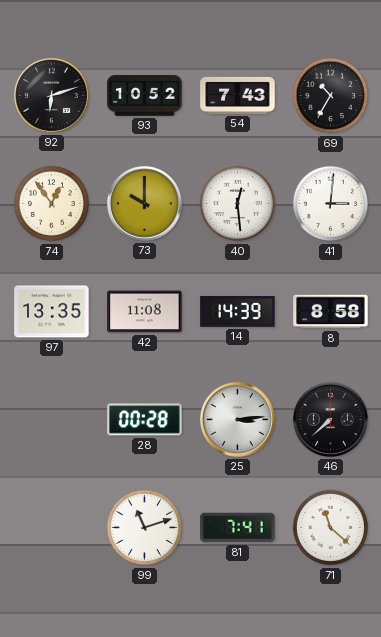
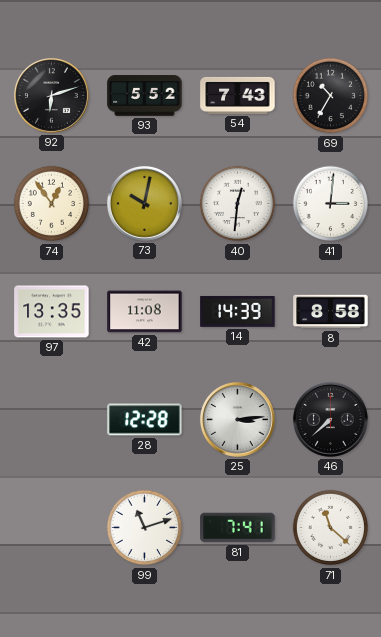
93: 10:52 -> 5:52
73: 10:00 -> 10:02
40: 12:29 -> 12:31
28: 00:28 -> 12:28
